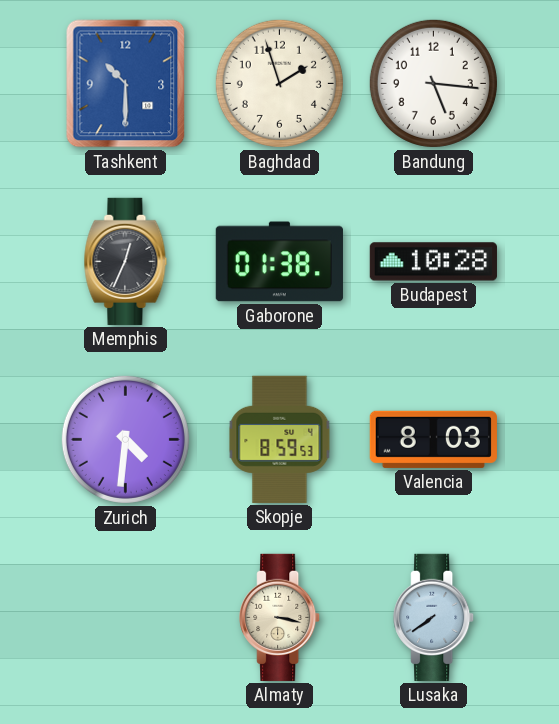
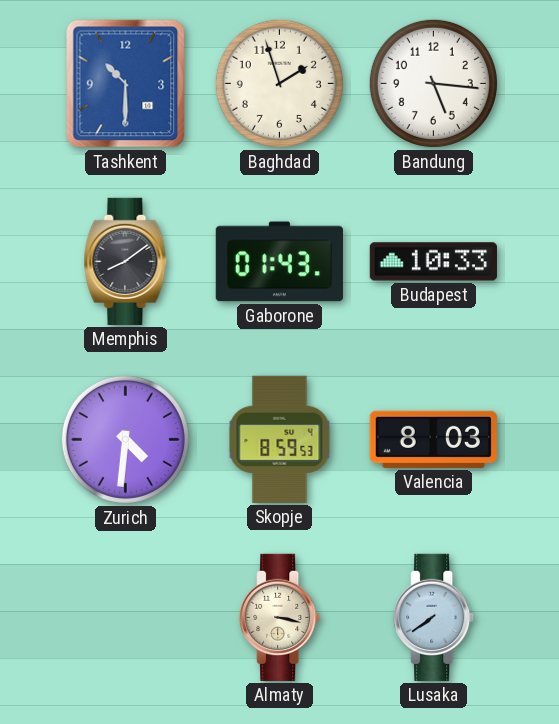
Memphis: 12:34 -> 8:09
Gaborone: 01:38 -> 01:43
Budapest: 10:28 -> 10:33
